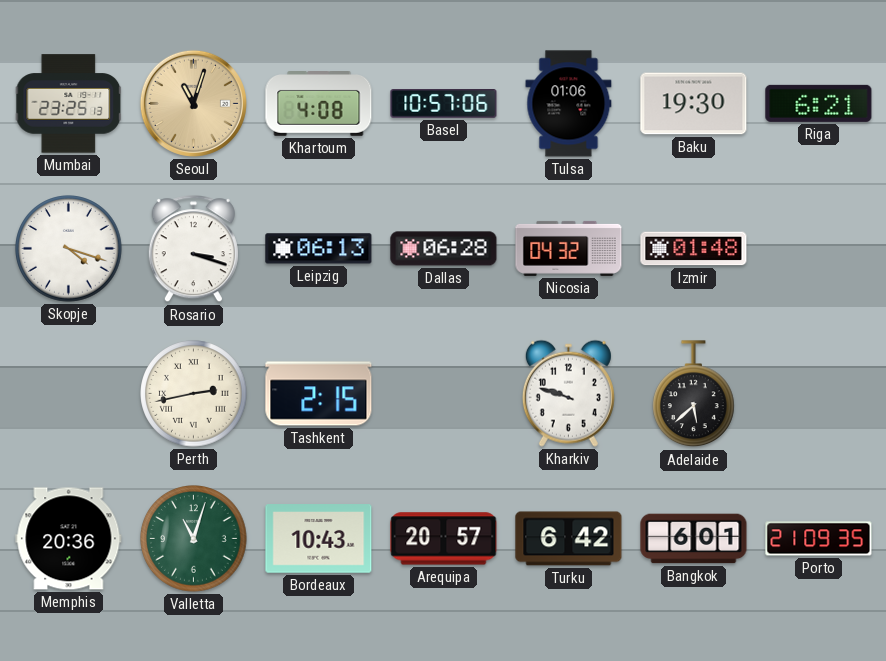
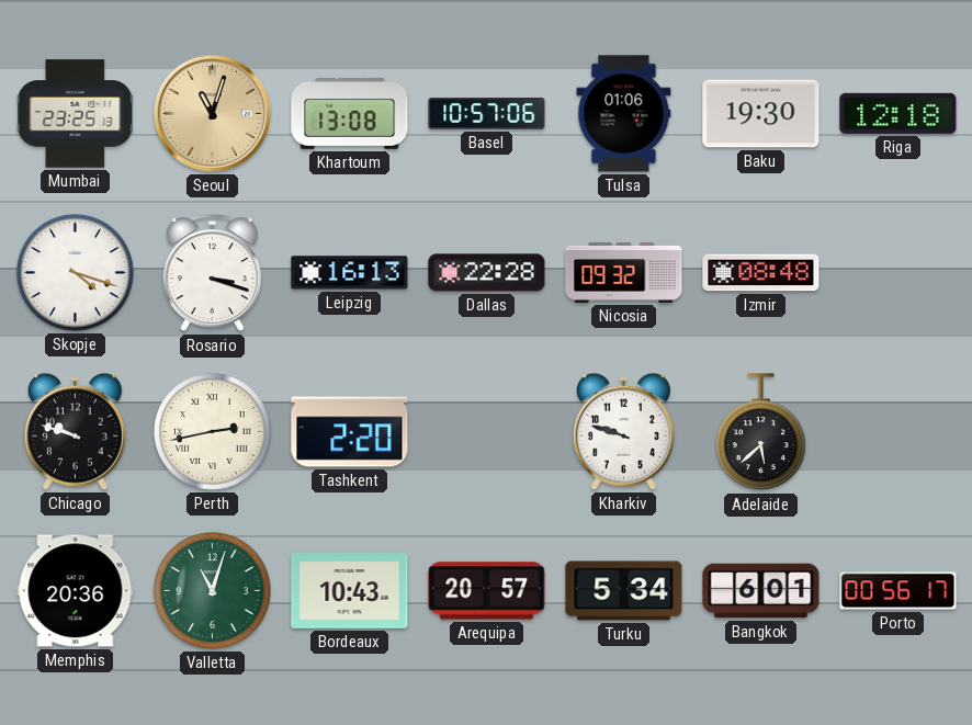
Khartoum: 4:08 -> 13:08
Riga: 6:21 -> 12:18
Leipzig: 06:13 -> 16:13
Dallas: 06:28 -> 22:28
Nicosia: 04:32 -> 09:32
Izmir: 01:48 -> 08:48
Chicago: none -> 9:48
Tashkent: 2:15 -> 2:20
Turku: 6:42 -> 5:34
Porto: 21:09 -> 00:56
